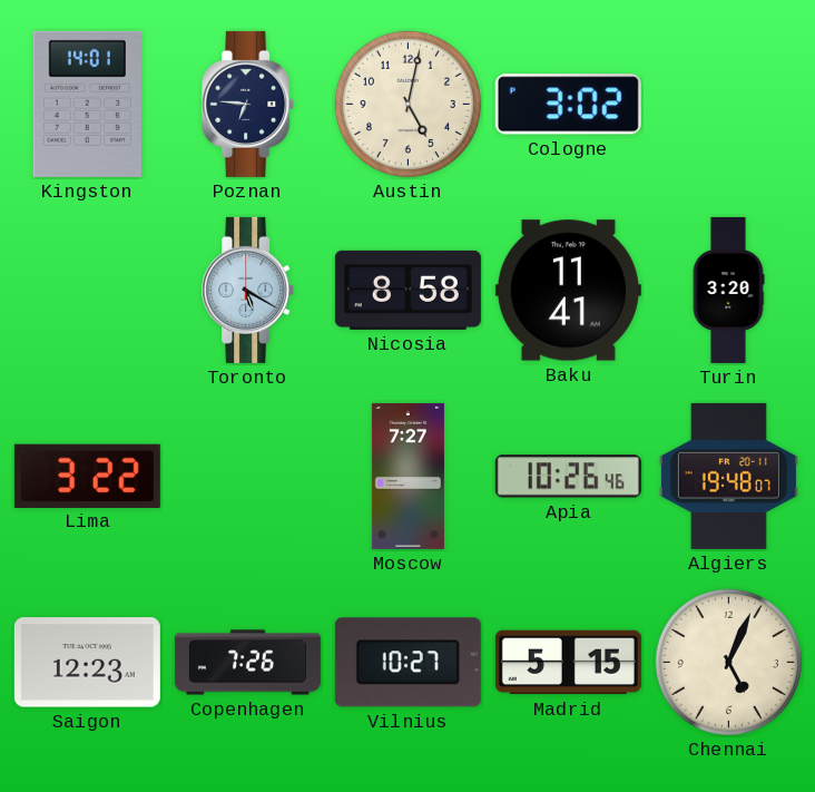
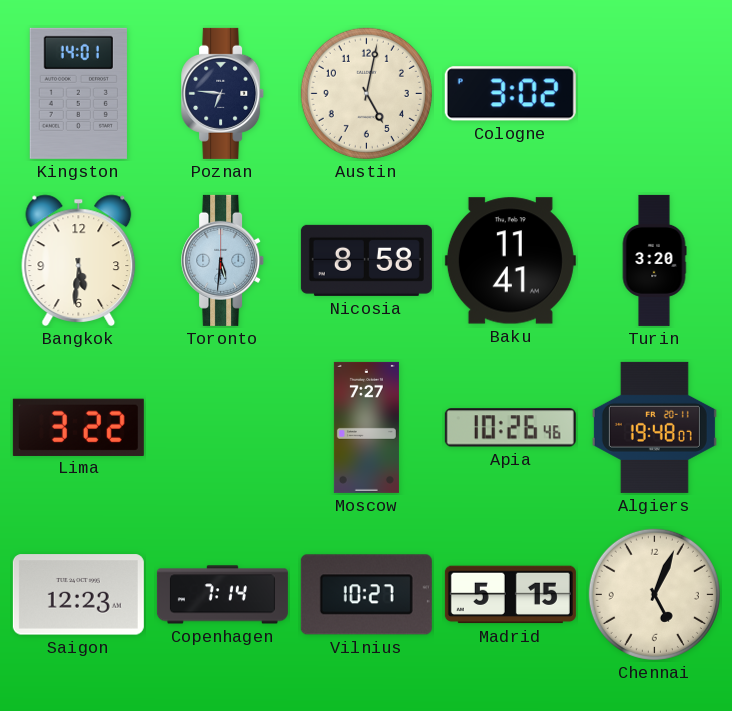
Bangkok: none -> 5:31
Toronto: 5:20 -> 5:31
Copenhagen: 7:26 -> 7:14
